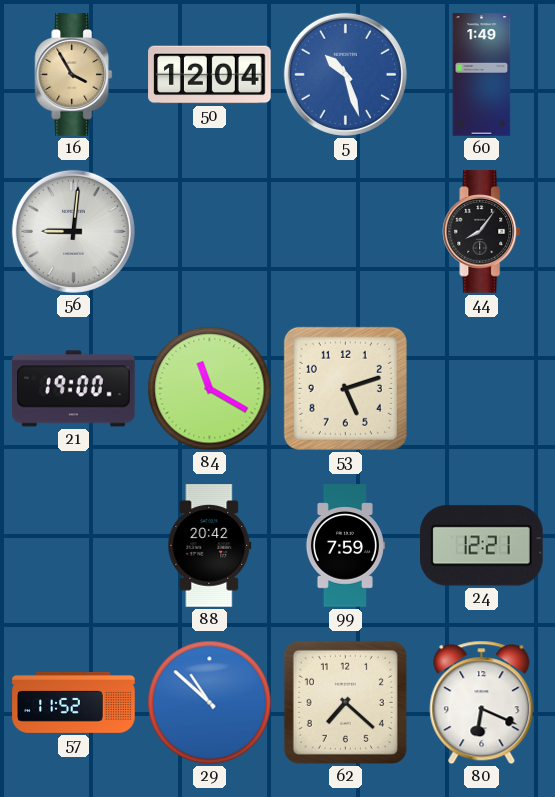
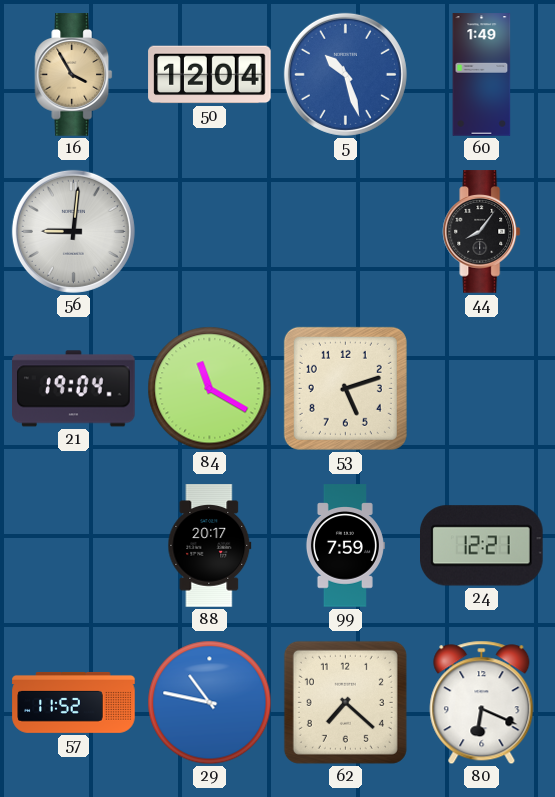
21: 19:00 -> 19:04
88: 20:42 -> 20:17
29: 10:52 -> 10:47
